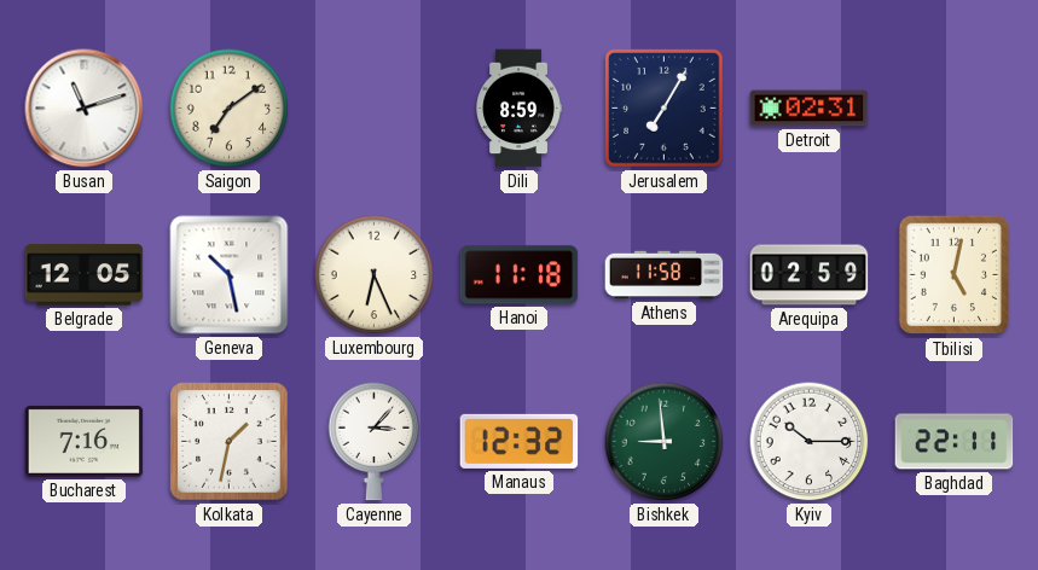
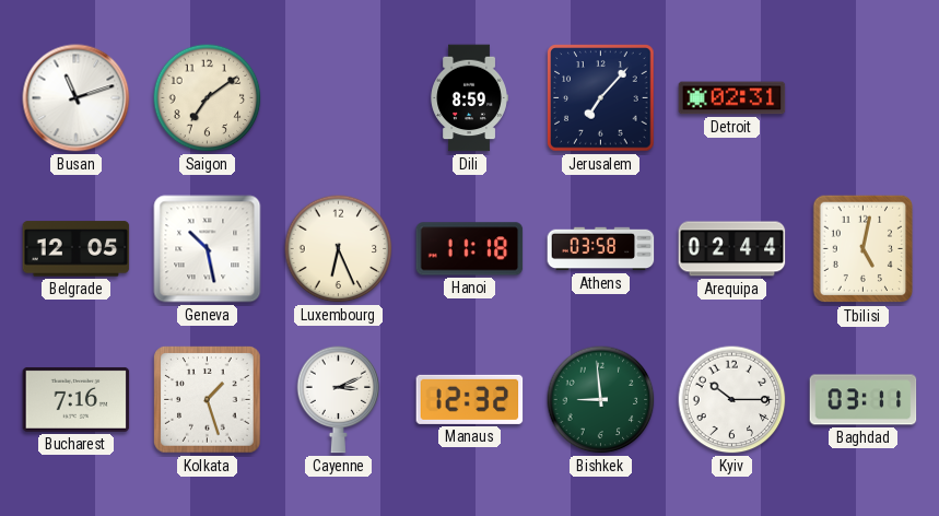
Jerusalem: 7:05 -> 7:07
Athens: 11:58 -> 03:58
Arequipa: 02:59 -> 02:44
Kolkata: 1:32 -> 1:27
Cayenne: 3:07 -> 3:11
Baghdad: 22:11 -> 03:11
